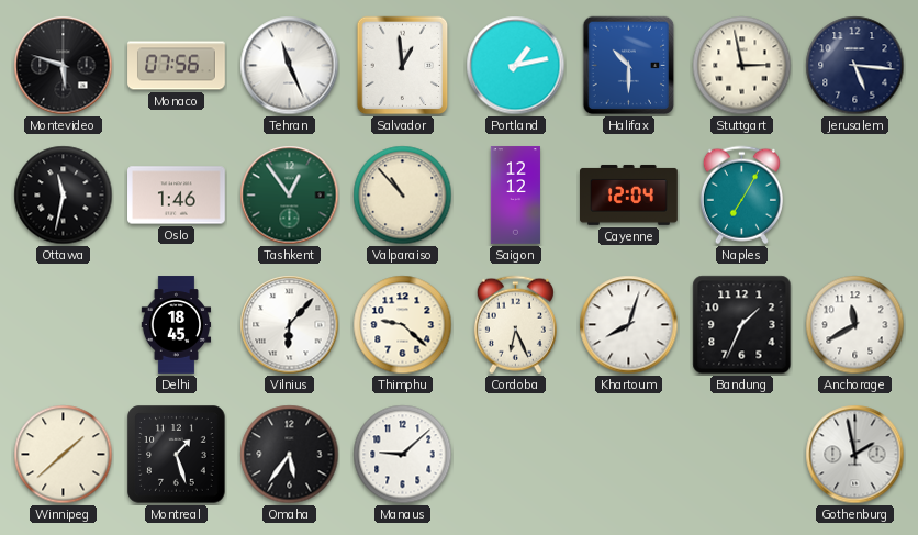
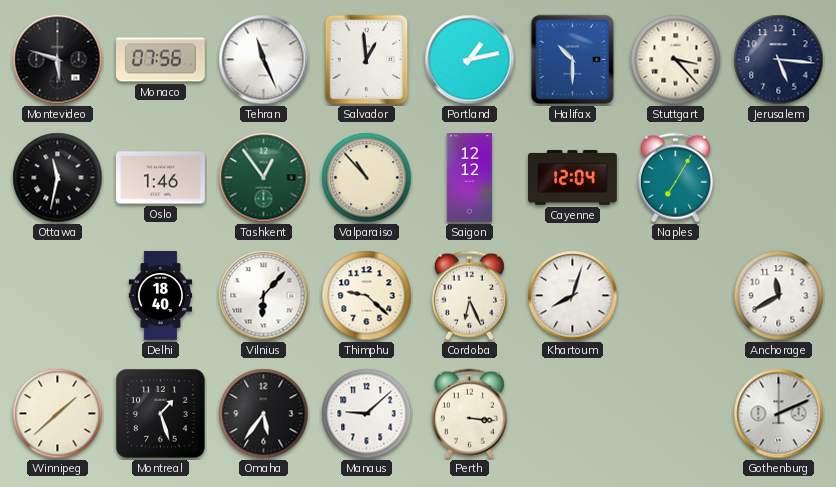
Stuttgart: 2:58 -> 3:23
Delhi: 18:45 -> 18:40
Bandung: 1:34 -> none
Perth: none -> 3:16
Gothenburg: 1:58 -> 2:11
